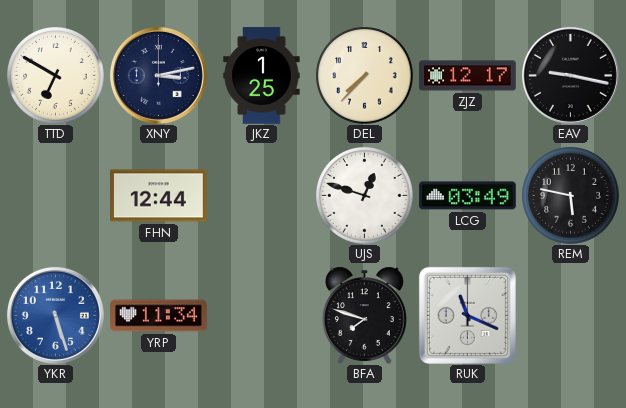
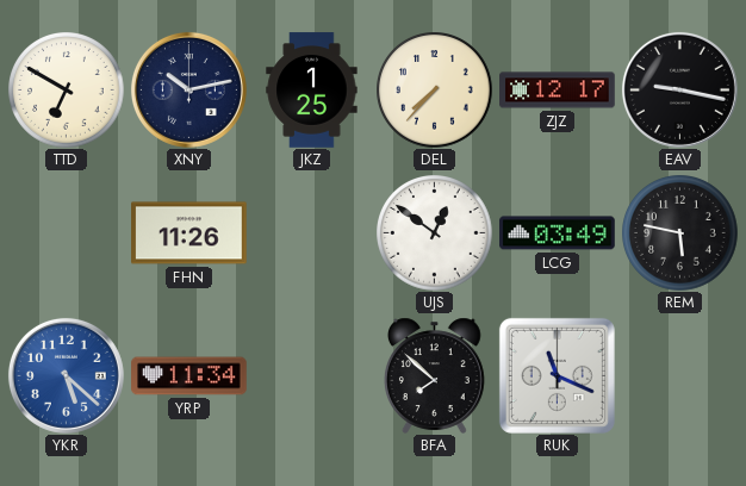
XNY: 3:13 -> 10:13
FHN: 12:44 -> 11:26
UJS: 12:48 -> 12:51
YKR: 5:27 -> 5:22
BFA: 7:48 -> 7:52
